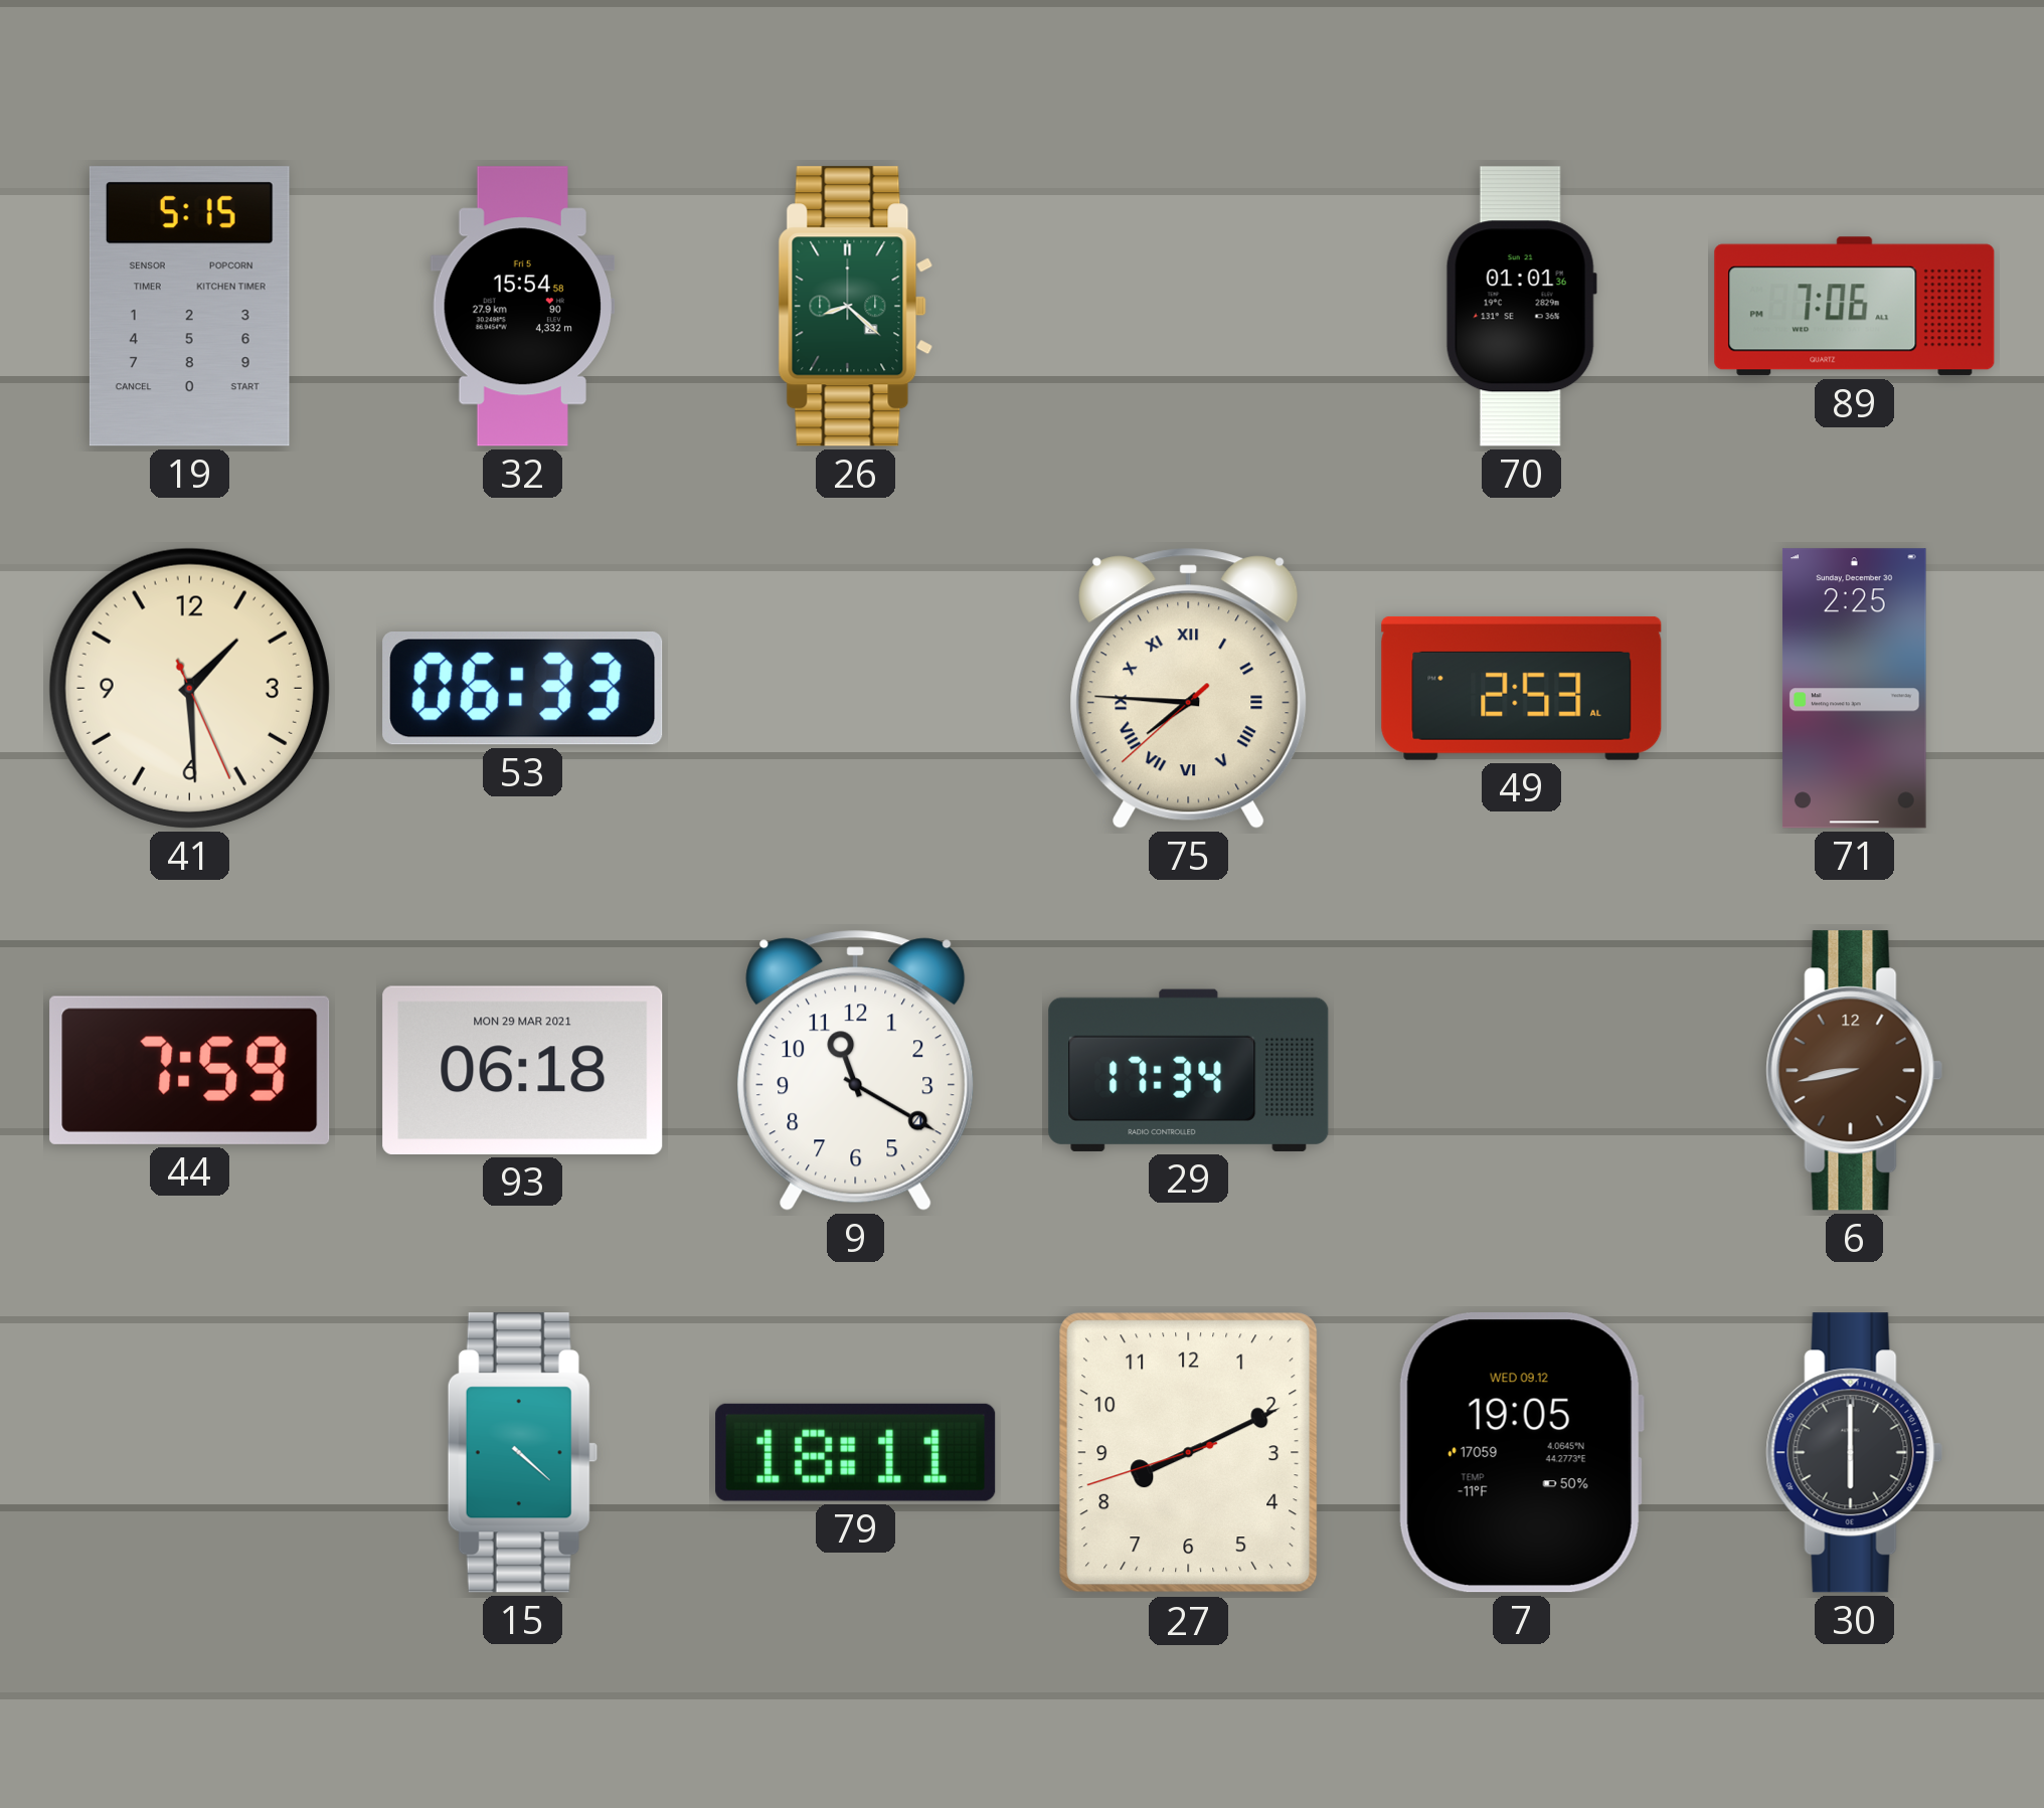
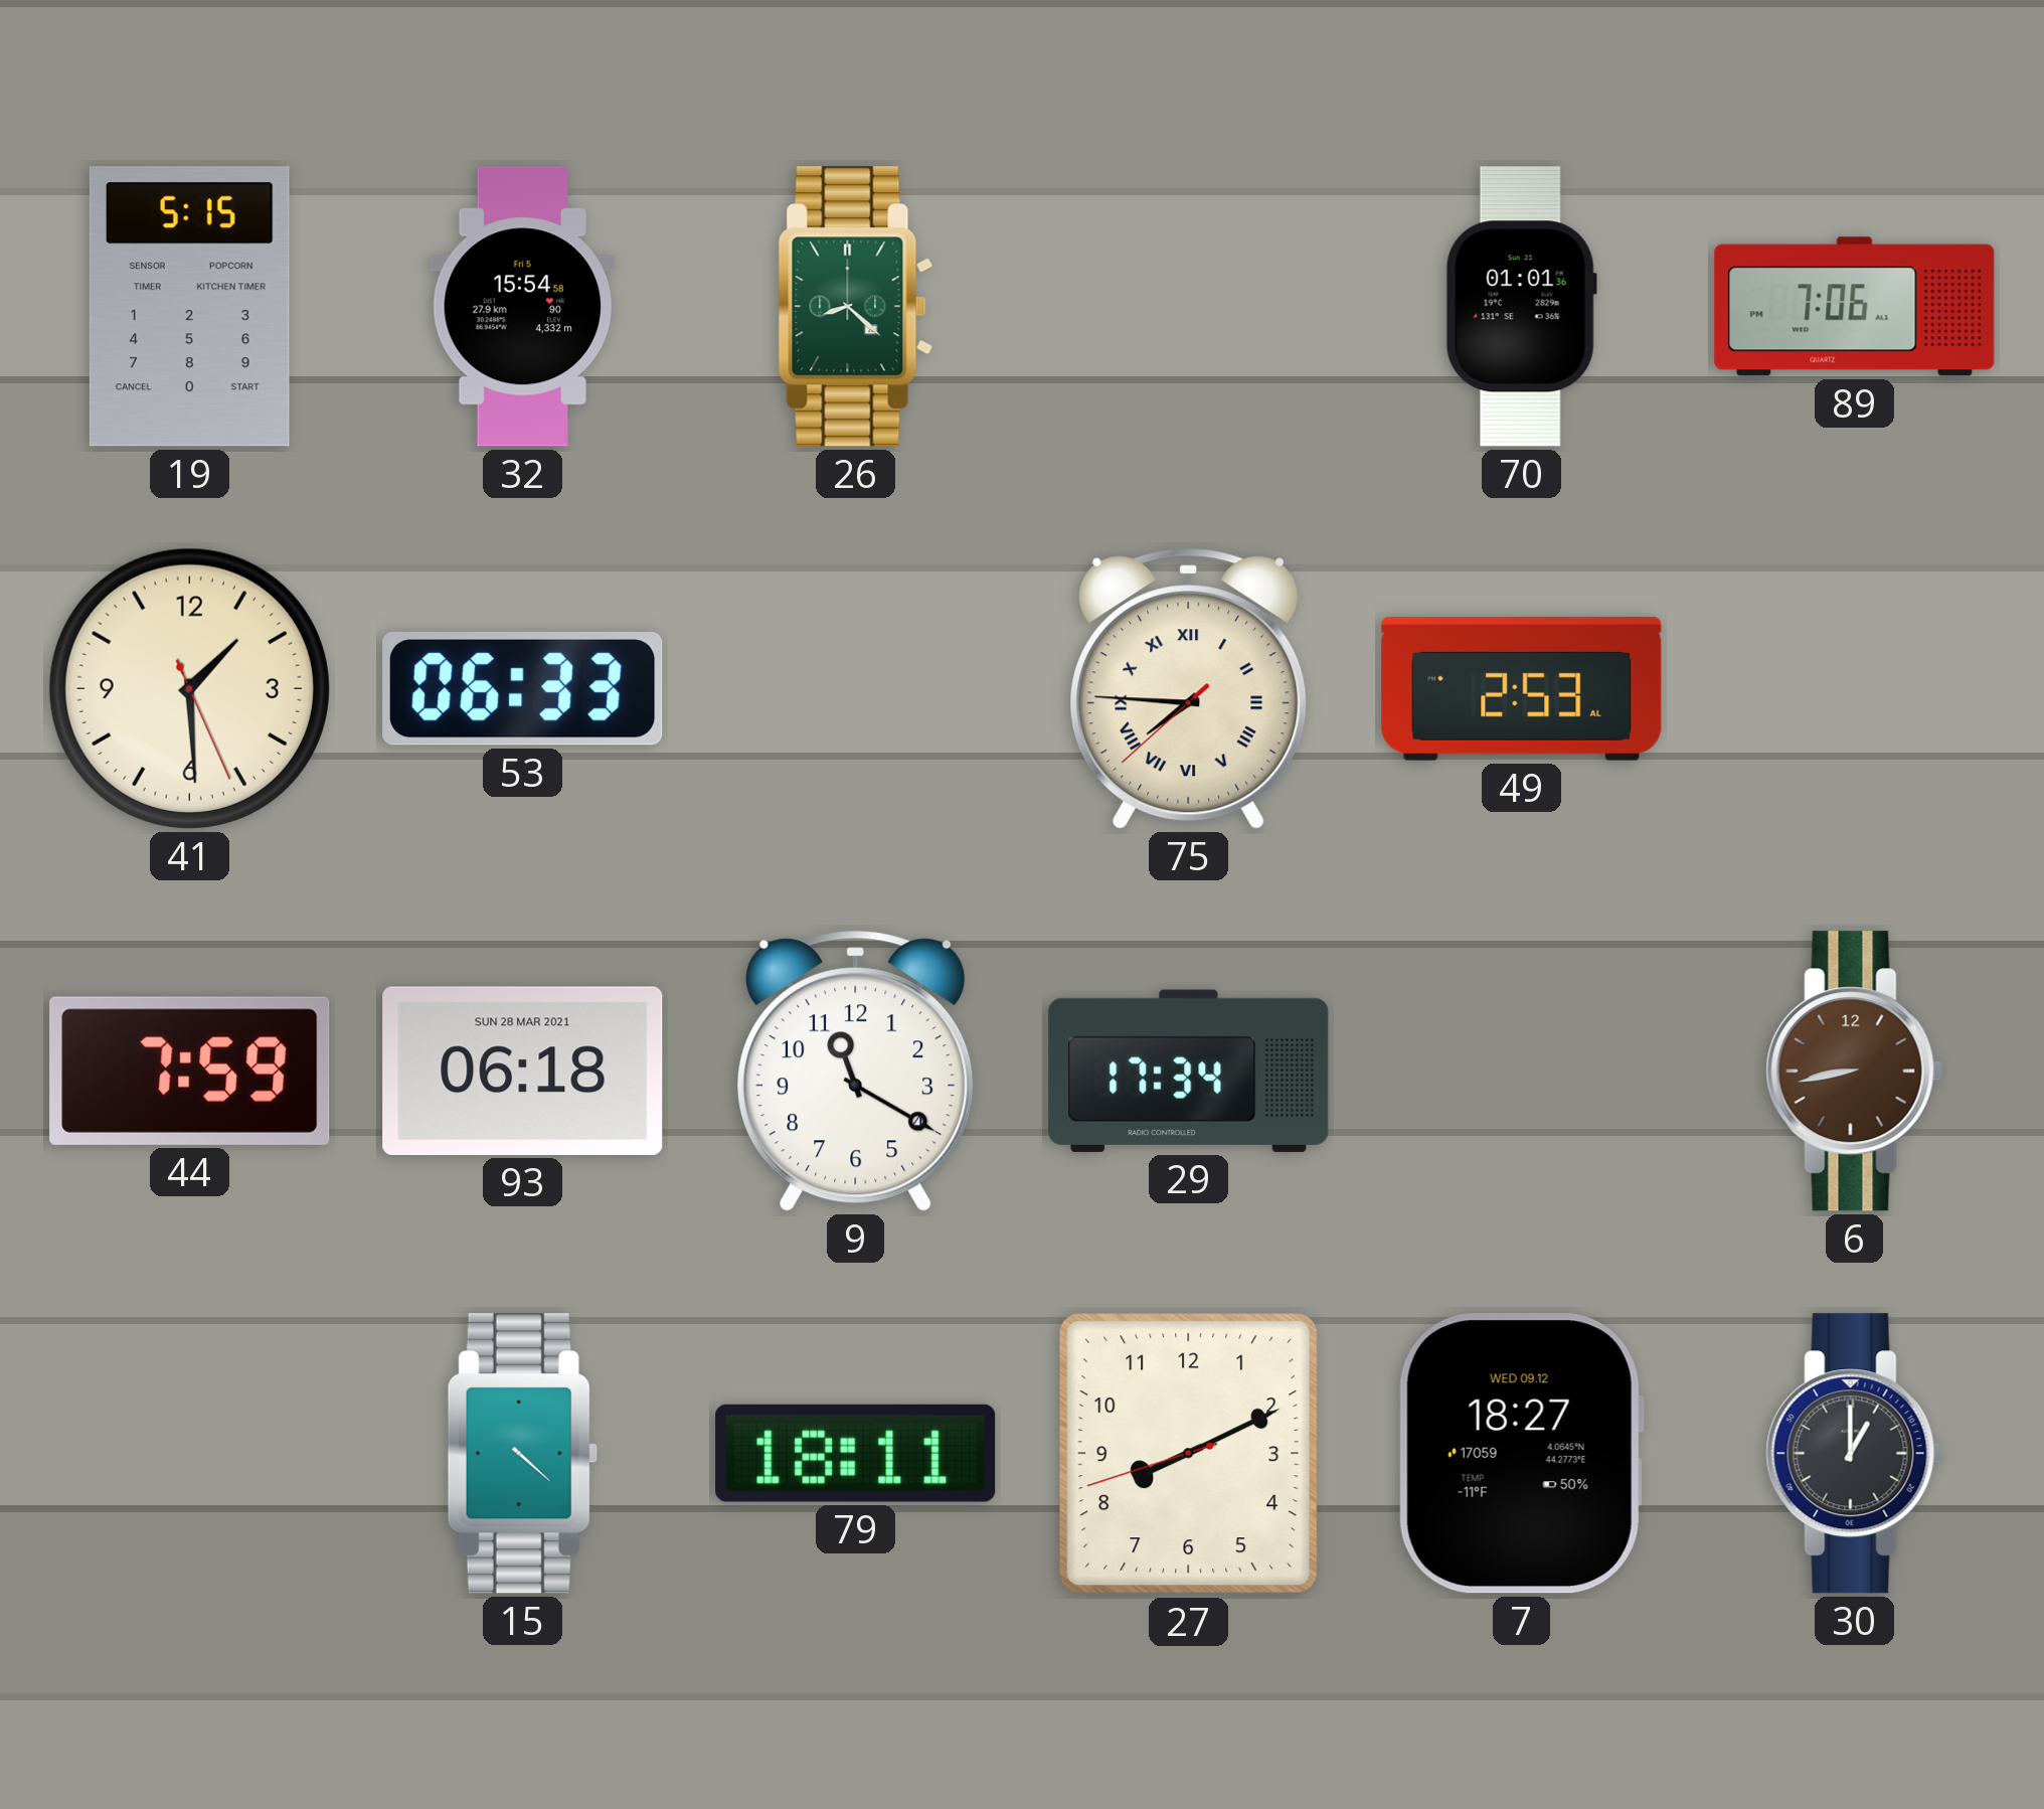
71: 2:25 -> none
93 date: MON 29 MAR 2021 -> SUN 28 MAR 2021
7: 19:05 -> 18:27
30: 6:00 -> 1:00
